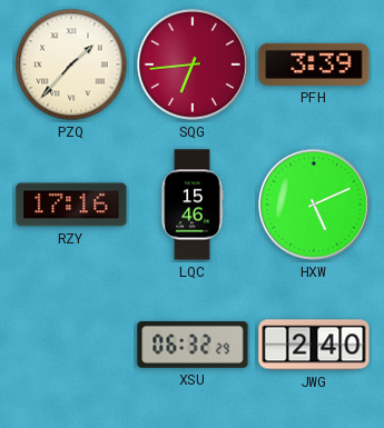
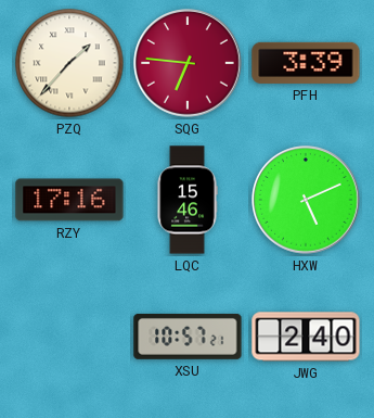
SQG: 6:44 -> 6:46
XSU: 06:32 -> 10:57
